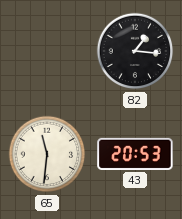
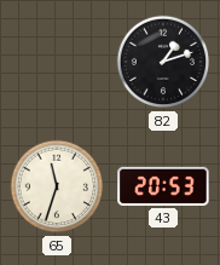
82: 1:16 -> 1:12
65: 11:31 -> 11:33
